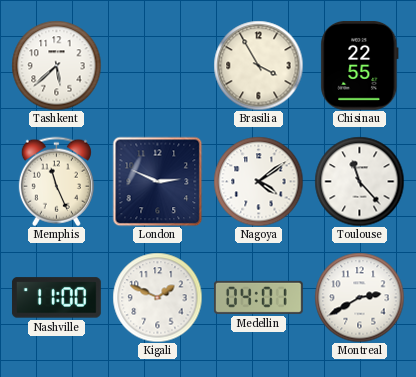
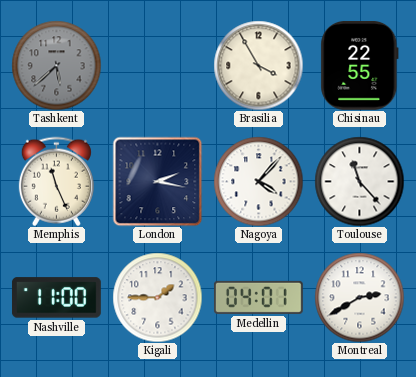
Tashkent dial: white -> grey
London: 2:49 -> 2:17
Nagoya: 4:09 -> 4:07
Kigali: 1:49 -> 1:45
